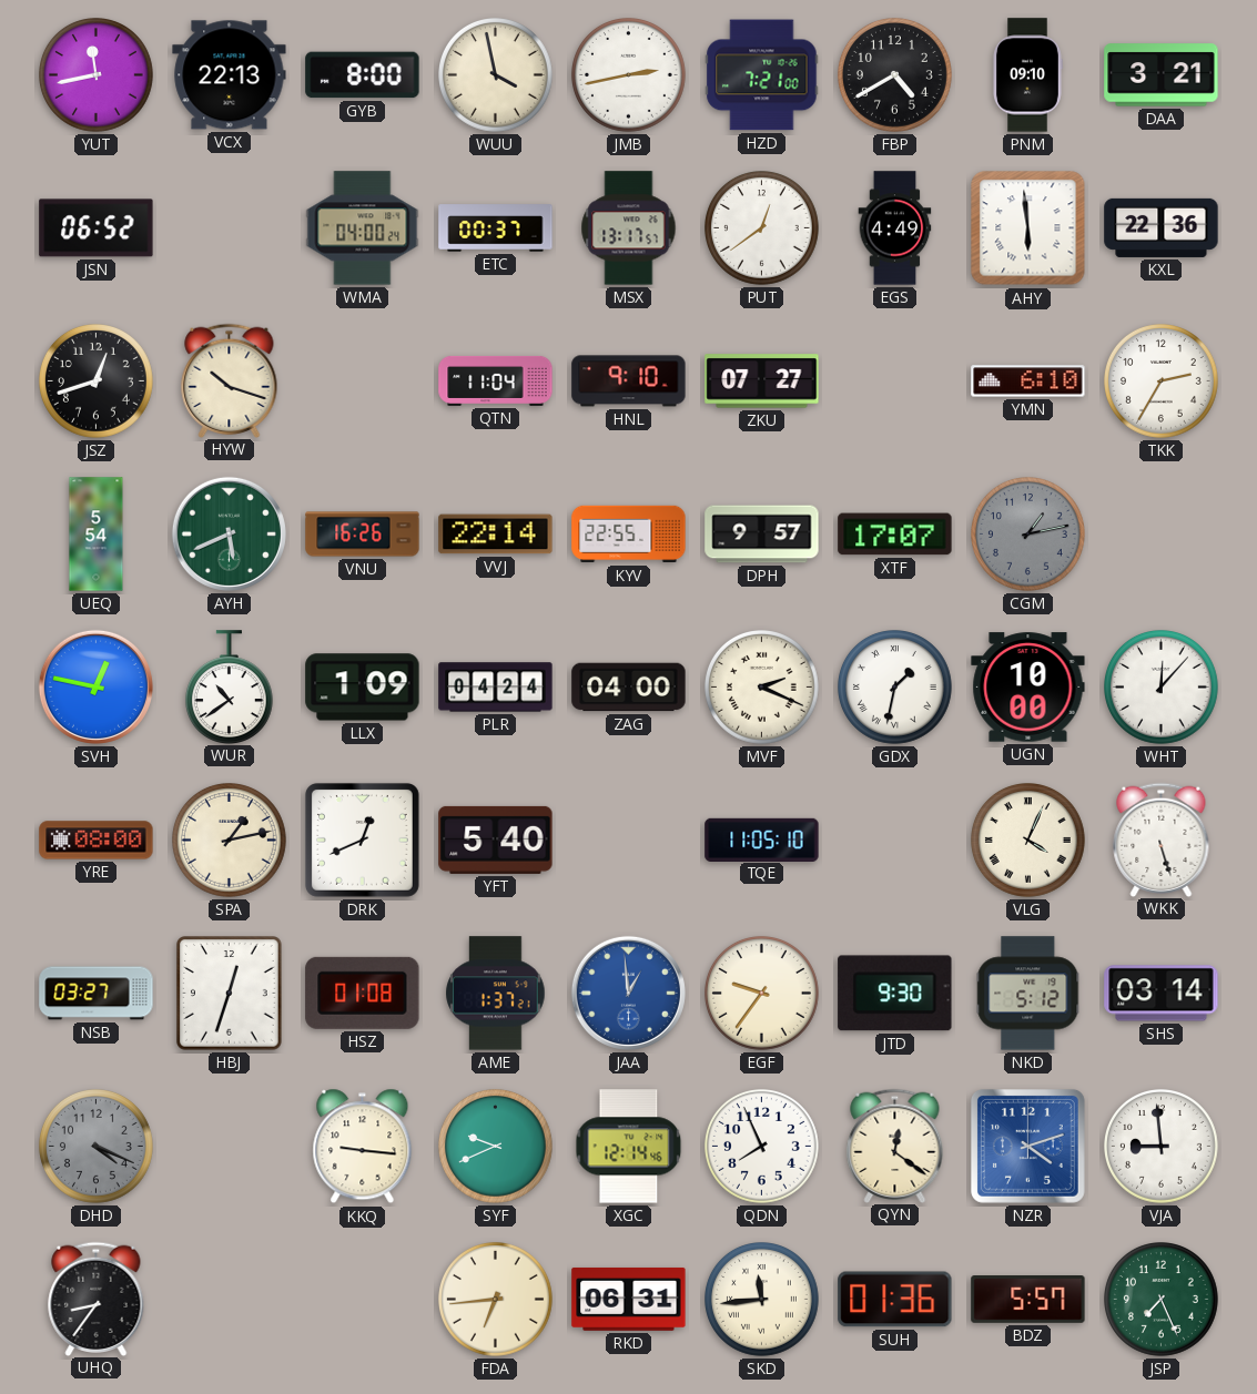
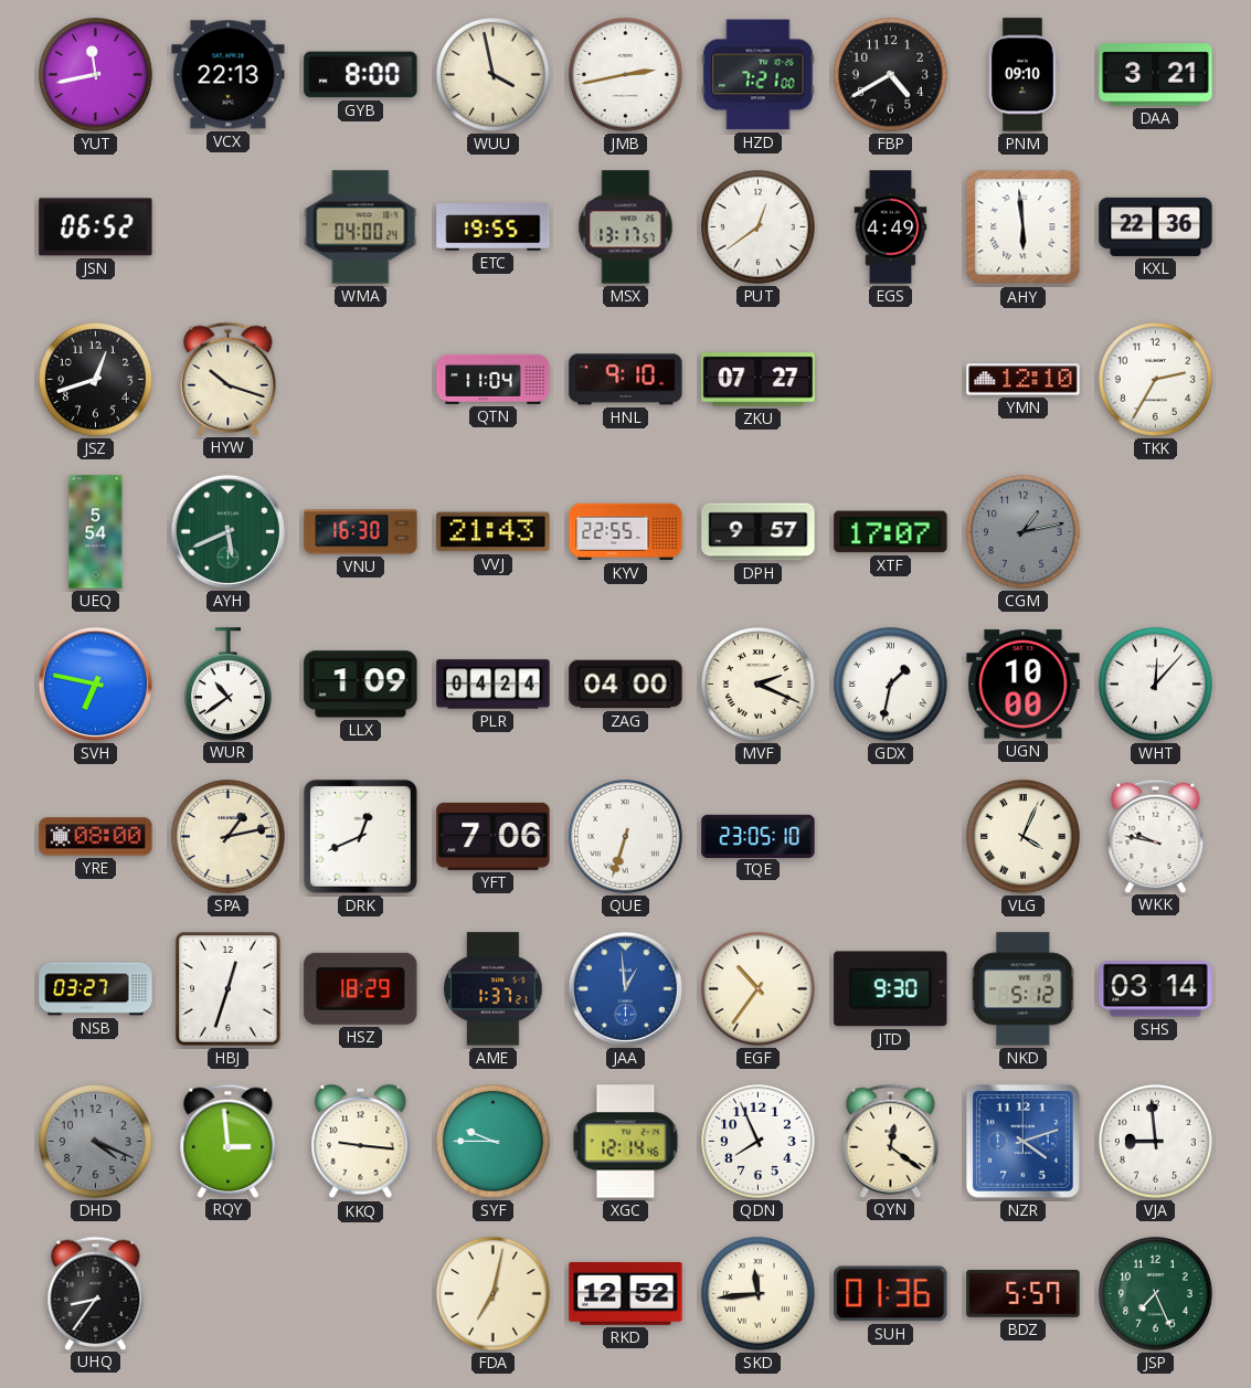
ETC: 00:37 -> 19:55
YMN: 6:10 -> 12:10
VNU: 16:26 -> 16:30
VVJ: 22:14 -> 21:43
SVH: 12:47 -> 6:47
YFT: 5:40 -> 7:06
QUE: none -> 6:33
TQE: 11:05 -> 23:05
WKK: 5:27 -> 9:47
HSZ: 01:08 -> 18:29
EGF: 9:36 -> 10:36
RQY: none -> 2:59
SYF: 9:41 -> 9:45
FDA: 6:44 -> 7:02
RKD: 06:31 -> 12:52
